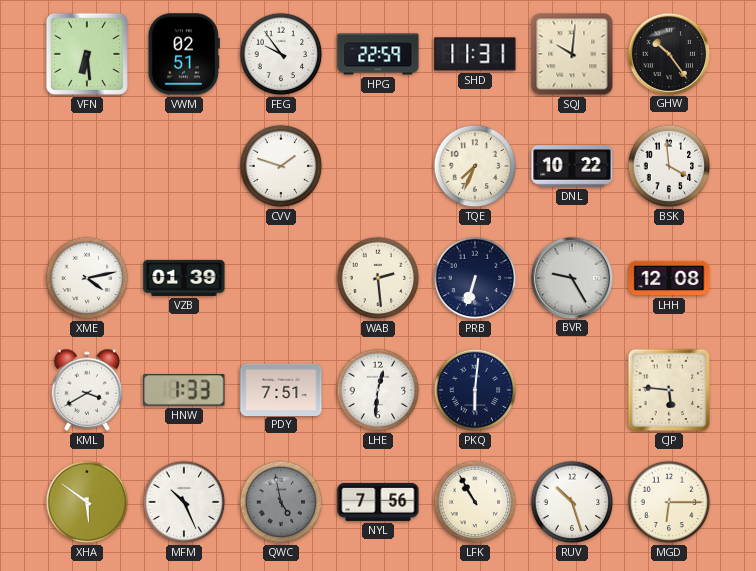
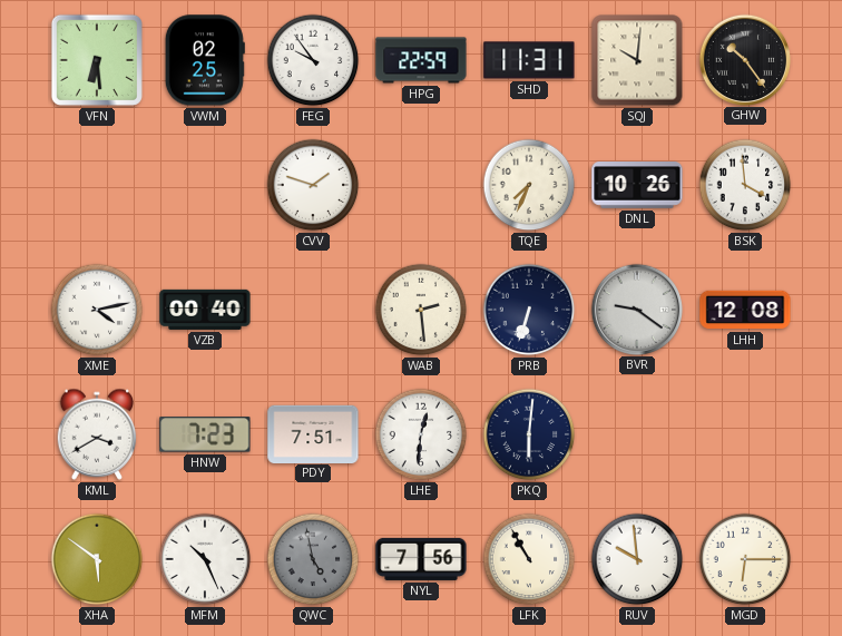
VWM: 02:51 -> 02:25
DNL: 10:22 -> 10:26
VZB: 01:39 -> 00:40
BVR: 9:25 -> 9:21
HNW: 1:33 -> 7:23
CJP: 5:46 -> none
RUV: 10:27 -> 9:59
